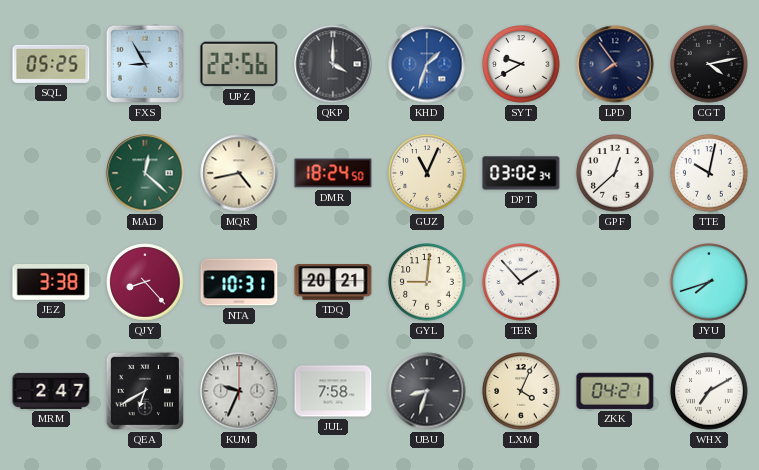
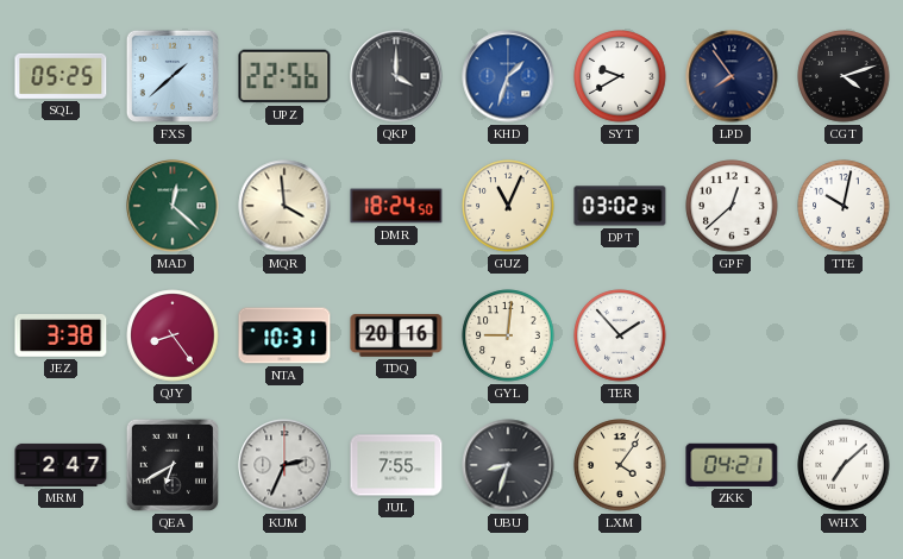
FXS: 8:55 -> 1:38
CGT: 4:13 -> 4:12
MQR: 4:43 -> 3:59
QJY: 8:23 -> 8:24
TDQ: 20:21 -> 20:16
JYU: 7:42 -> none
KUM: 9:34 -> 2:34
JUL: 7:58 -> 7:55
LXM: 4:04 -> 4:06
WHX: 7:10 -> 7:08
